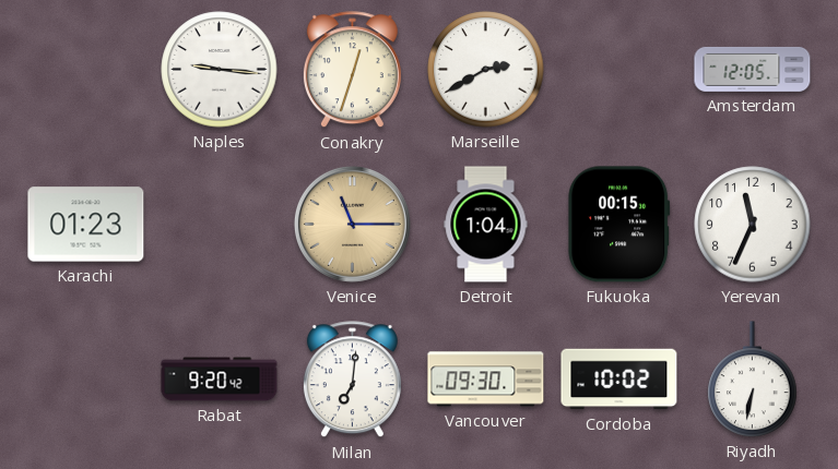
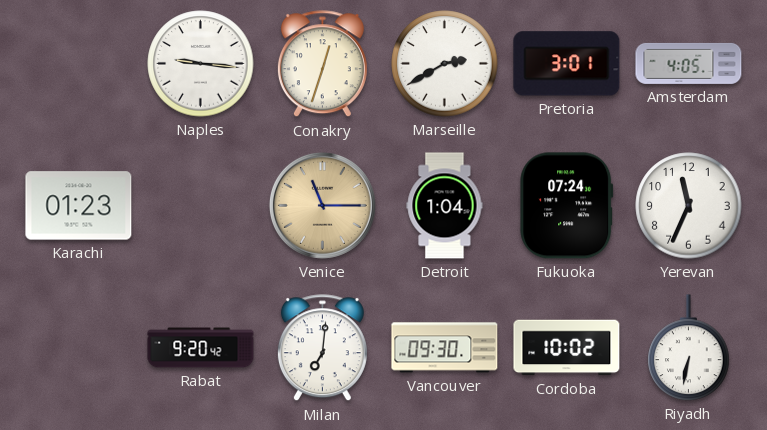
Pretoria: none -> 3:01
Amsterdam: 12:05 -> 4:05
Fukuoka: 00:15 -> 07:24
